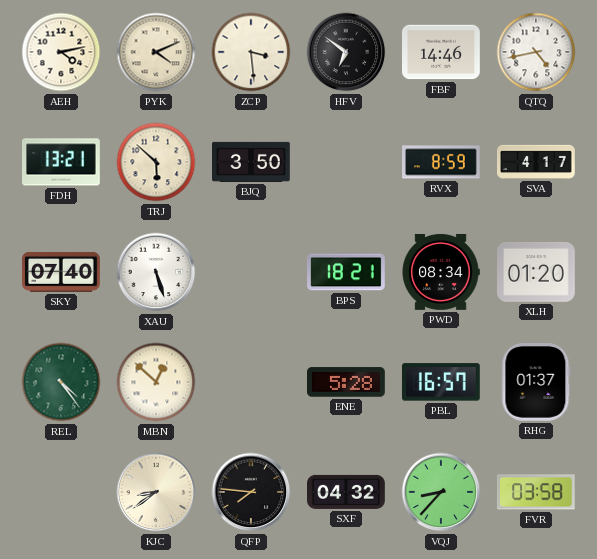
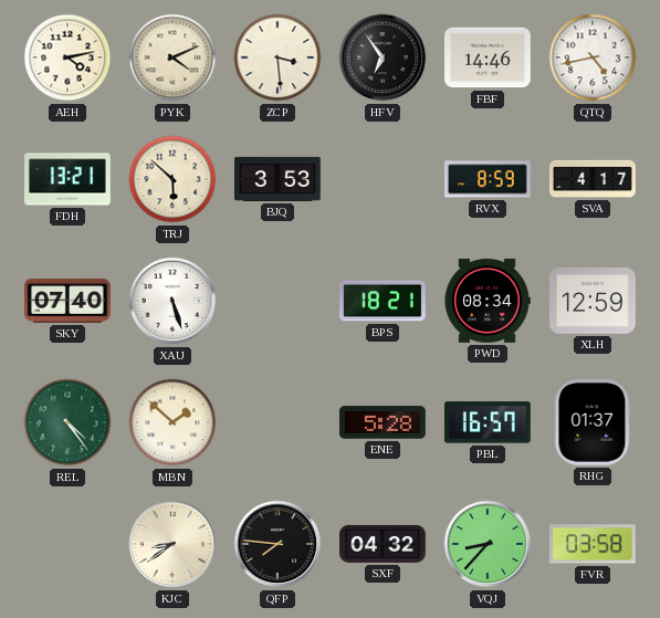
HFV: 6:51 -> 6:54
BJQ: 3:50 -> 3:53
XLH: 01:20 -> 12:59
MBN: 12:52 -> 1:52
